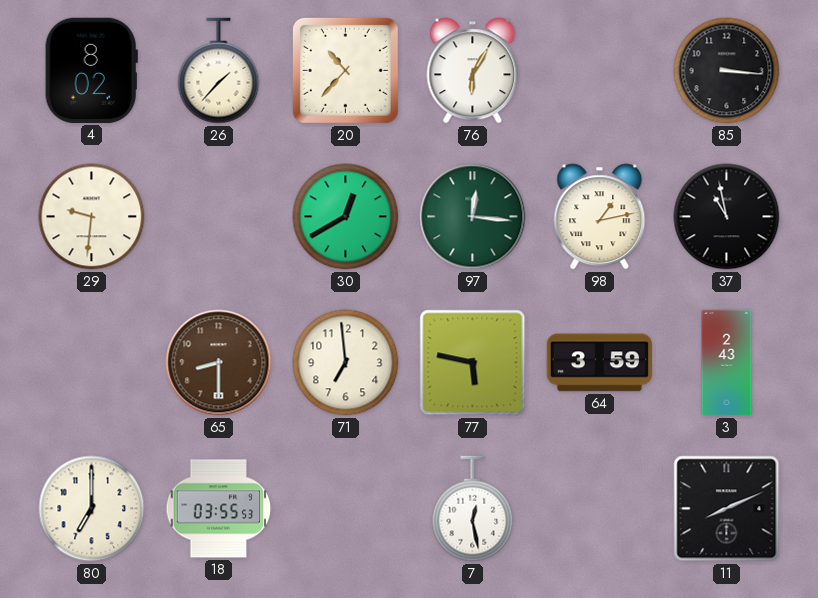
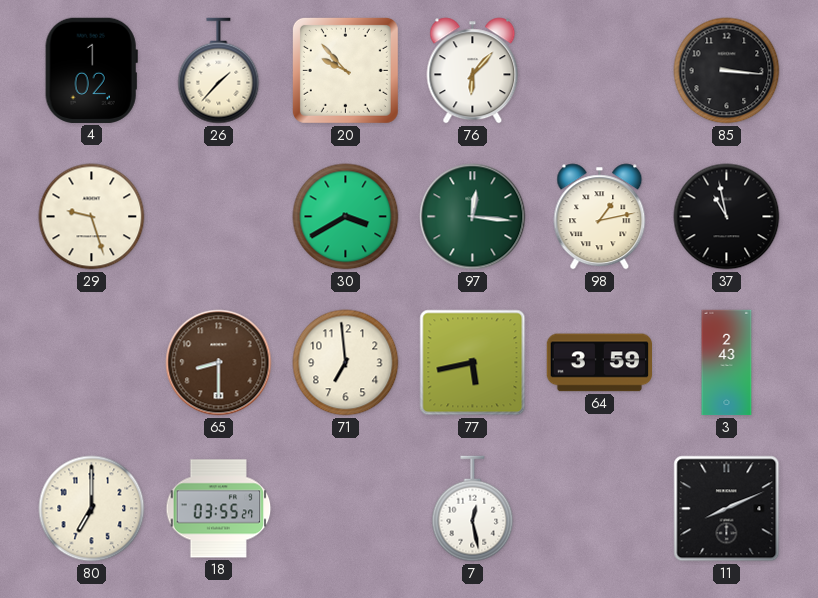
4: 8:02 -> 1:02
20: 10:37 -> 9:53
76: 6:05 -> 6:07
29: 9:31 -> 9:27
30: 12:40 -> 3:40
77: 5:47 -> 5:43
18: 03:55:53 -> 03:55:27
